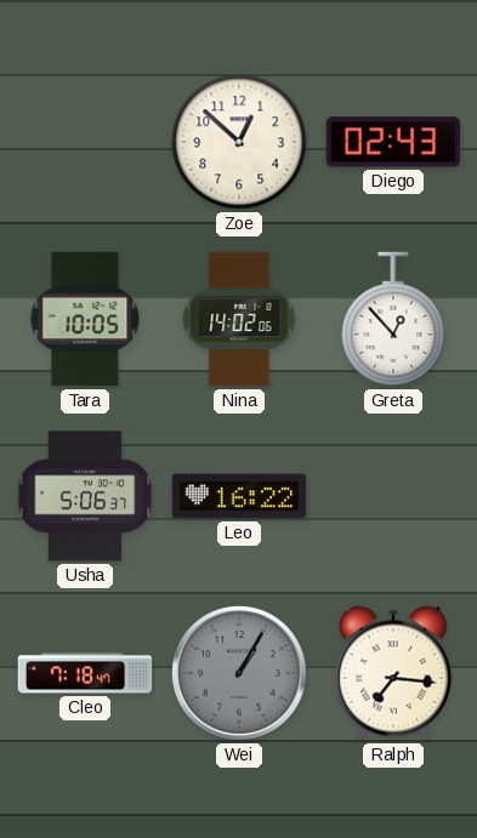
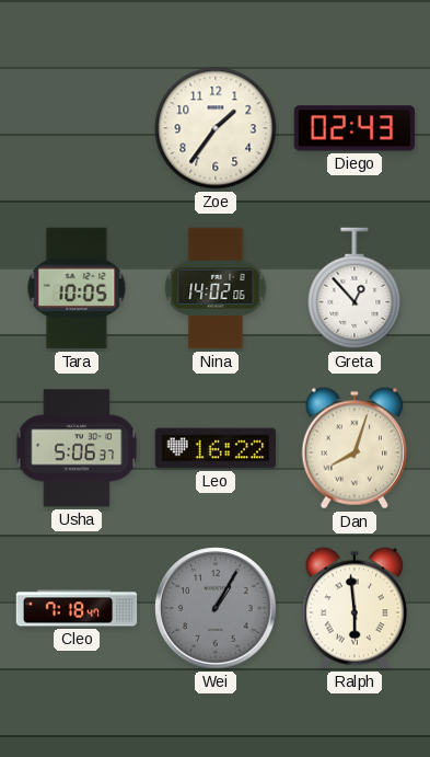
Zoe: 12:52 -> 1:36
Dan: none -> 8:03
Ralph: 7:16 -> 5:59
